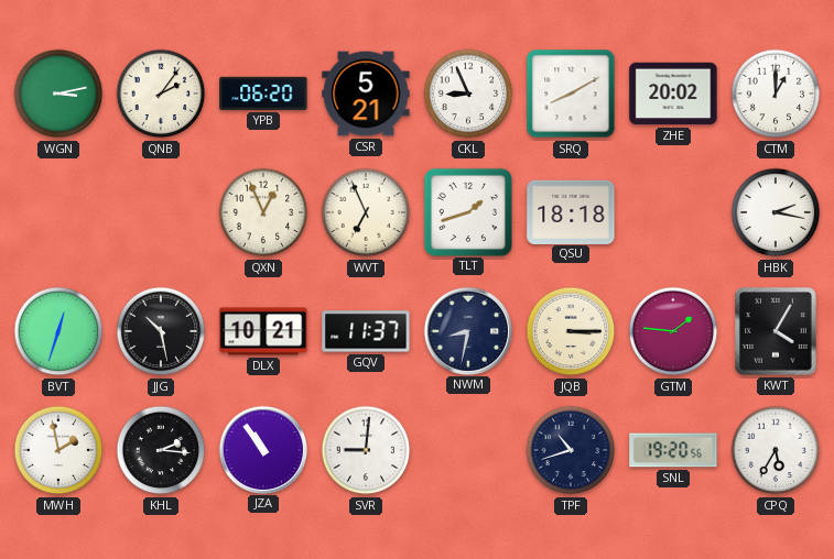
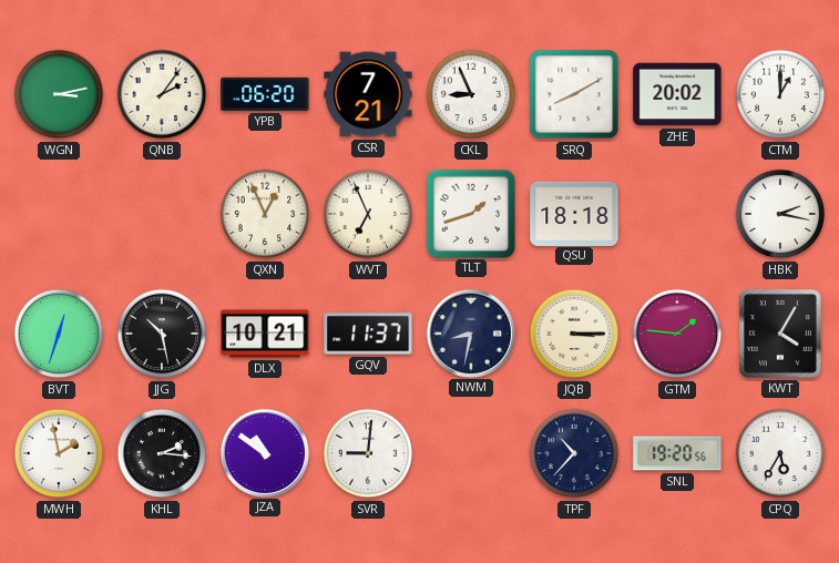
CSR: 5:21 -> 7:21
JZA: 10:54 -> 10:51
TPF: 10:42 -> 10:37
